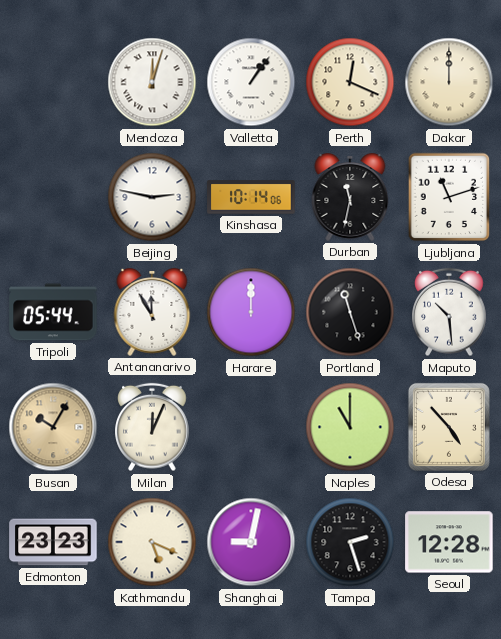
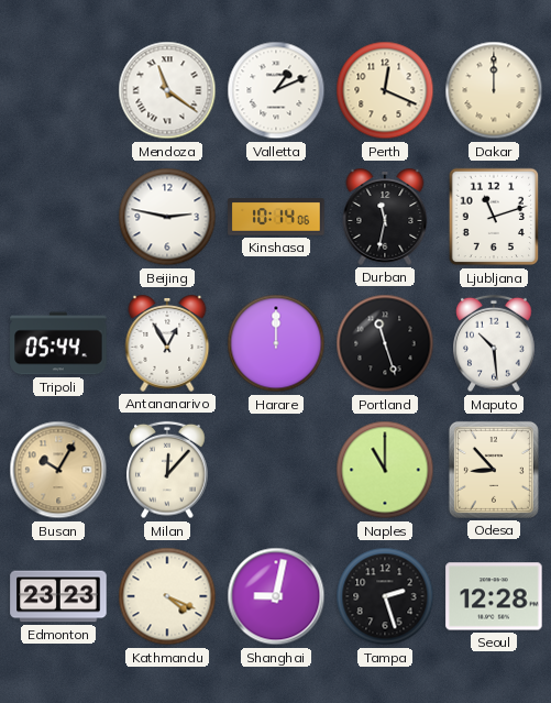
Mendoza: 12:03 -> 11:21
Valletta: 1:06 -> 1:11
Antananarivo: 11:55 -> 12:55
Milan: 12:04 -> 12:07
Odesa: 4:53 -> 8:53
Kathmandu: 5:19 -> 4:19
